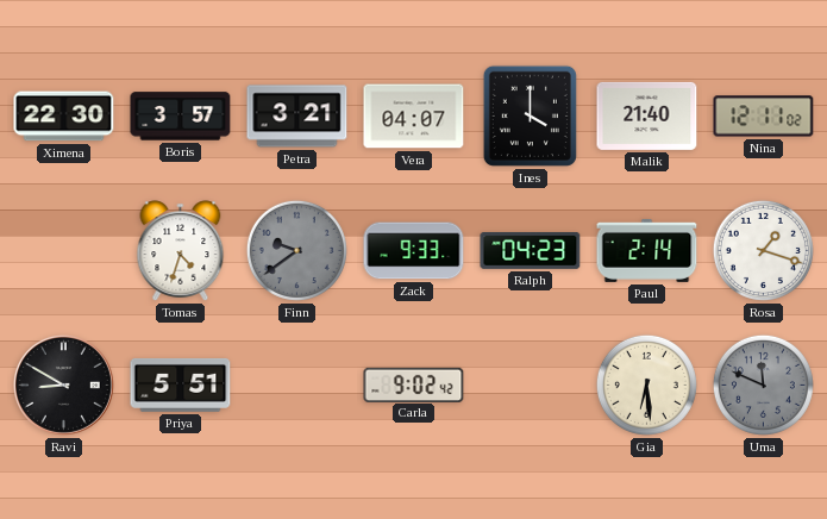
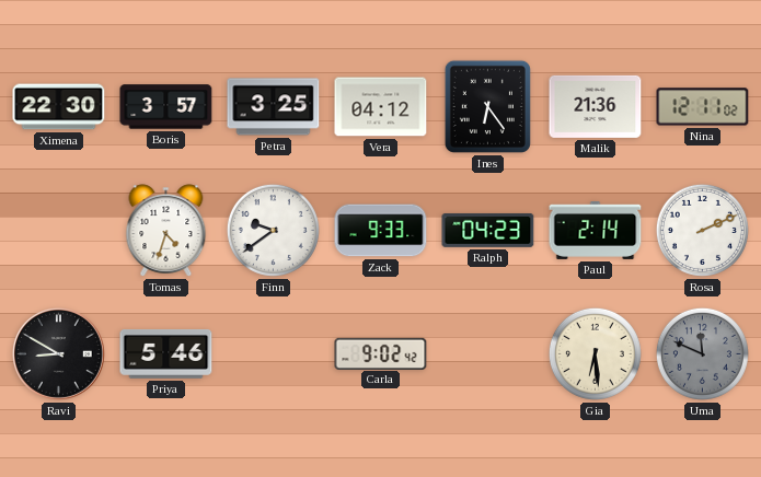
Petra: 3:21 -> 3:25
Vera: 04:07 -> 04:12
Ines: 4:00 -> 6:24
Malik: 21:40 -> 21:36
Finn dial: grey -> white
Rosa: 1:18 -> 2:11
Priya: 5:51 -> 5:46
